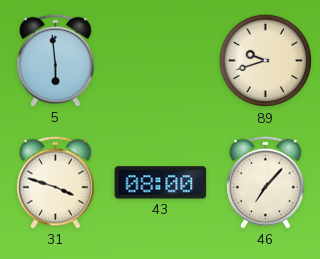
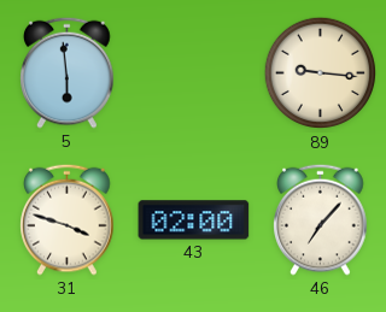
89: 9:42 -> 9:16
43: 08:00 -> 02:00
